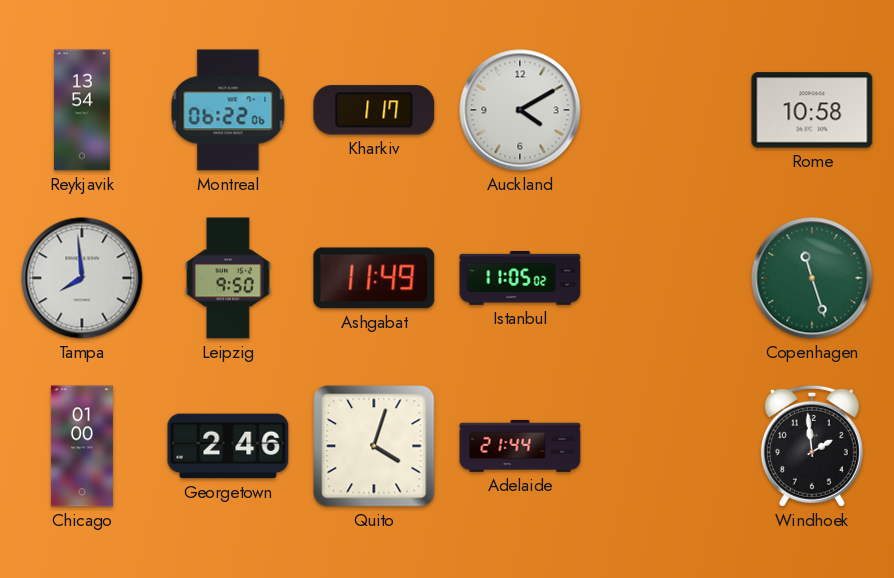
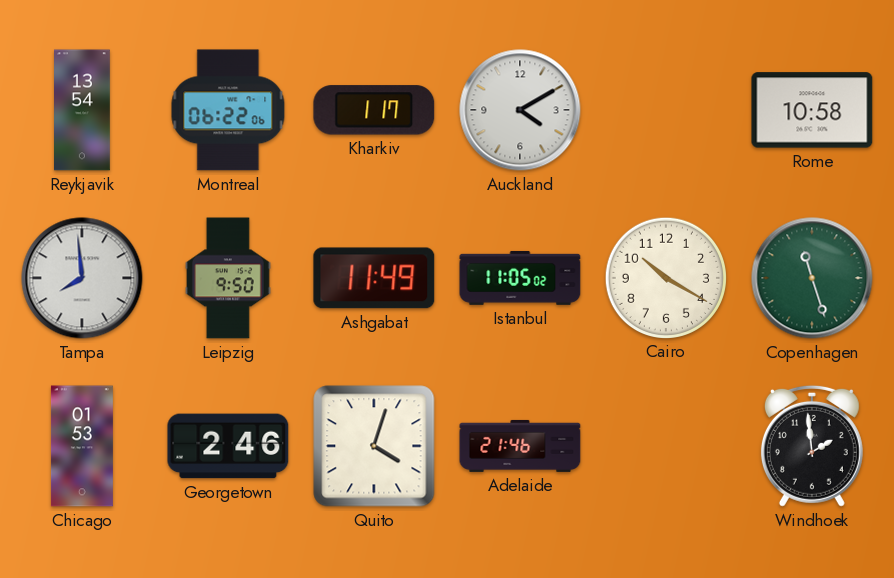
Cairo: none -> 10:20
Chicago: 01:00 -> 01:53
Adelaide: 21:44 -> 21:46
